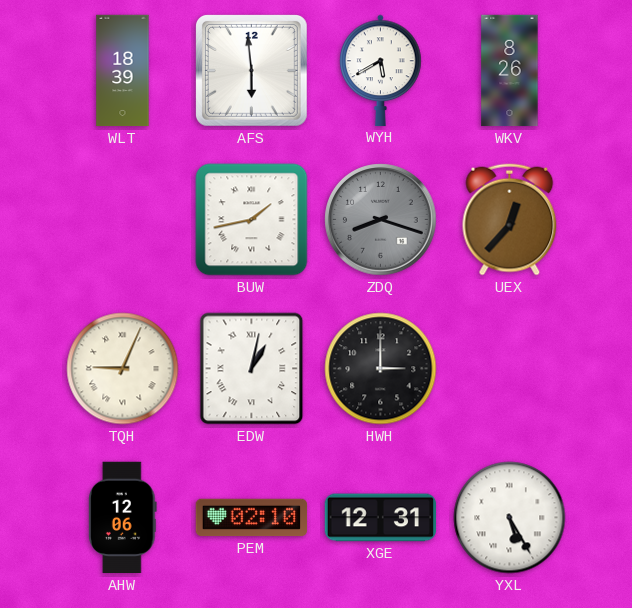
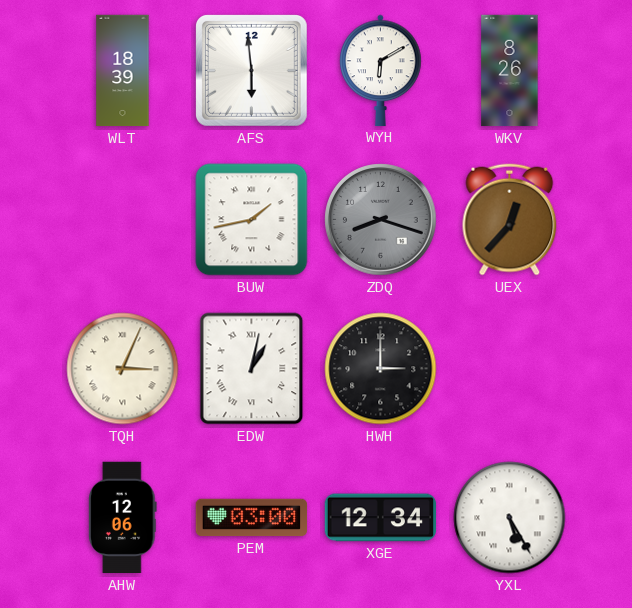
WYH: 5:40 -> 6:10
TQH: 9:04 -> 3:04
PEM: 02:10 -> 03:00
XGE: 12:31 -> 12:34
